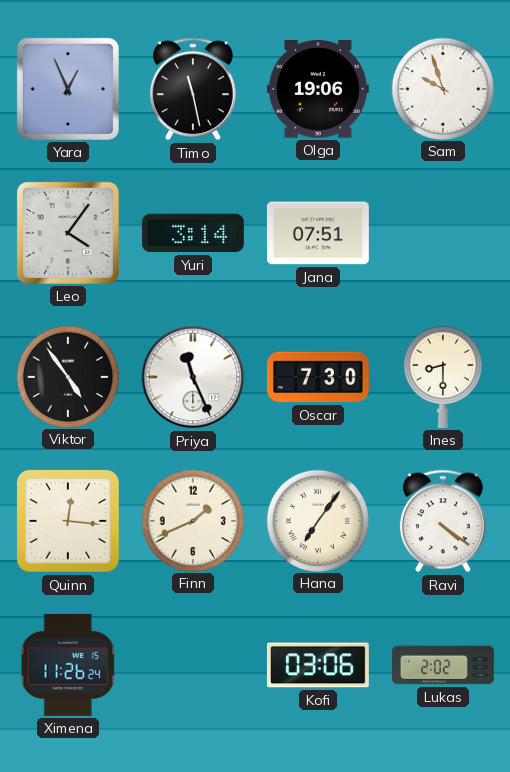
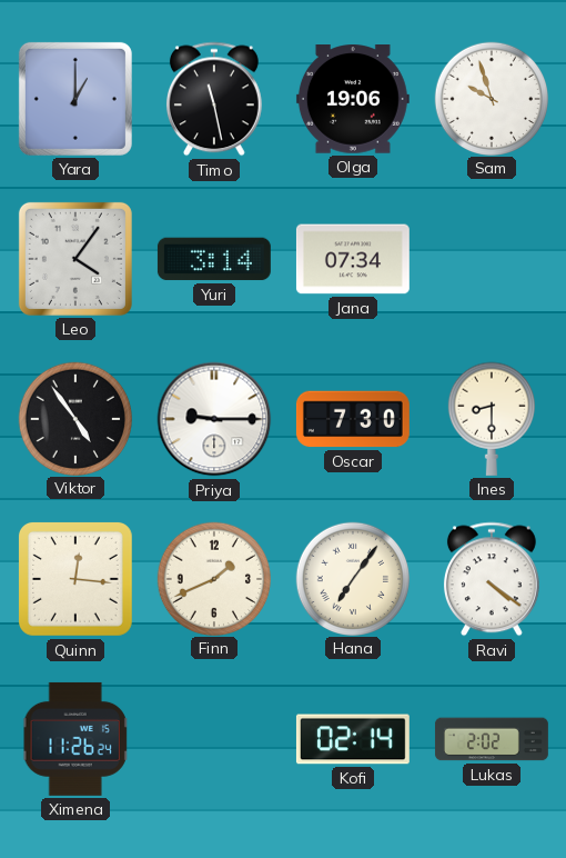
Yara: 12:56 -> 1:00
Jana: 07:51 -> 07:34
Priya: 11:26 -> 9:15
Kofi: 03:06 -> 02:14
